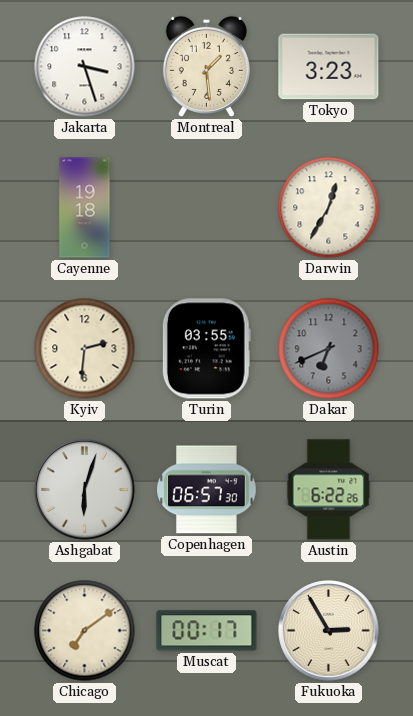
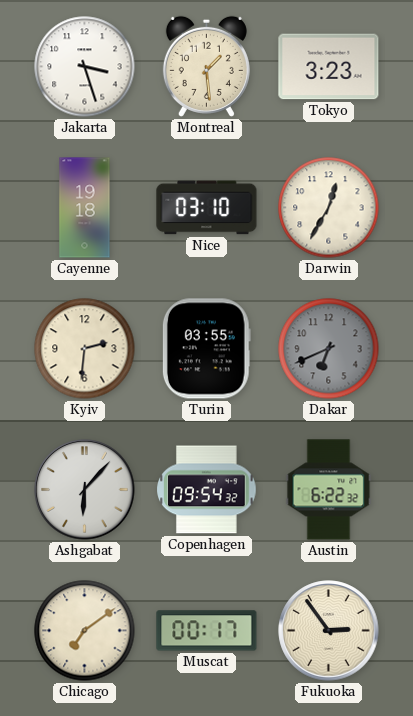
Nice: none -> 03:10
Ashgabat: 6:03 -> 6:07
Copenhagen: 06:57 -> 09:54
Austin: 6:22:26 -> 6:22:32
Fukuoka: 2:55 -> 2:54
